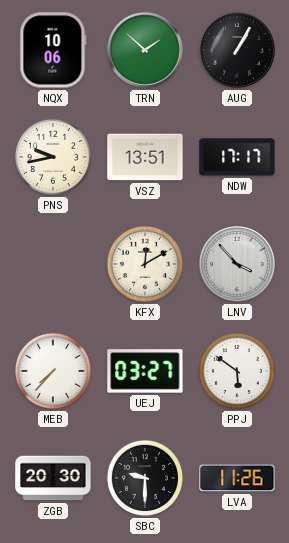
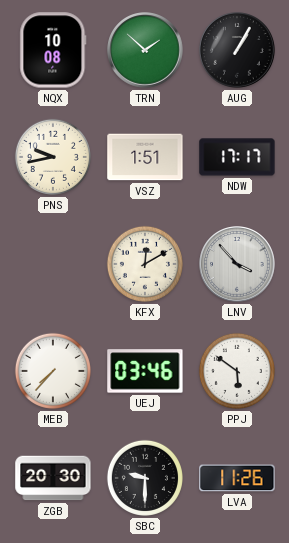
NQX: 10:06 -> 10:08
VSZ: 13:51 -> 1:51
UEJ: 03:27 -> 03:46
